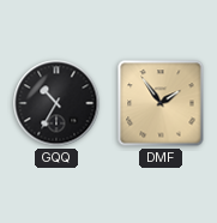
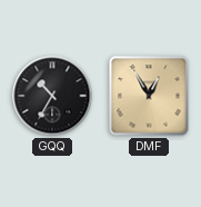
DMF: 1:54 -> 12:55
